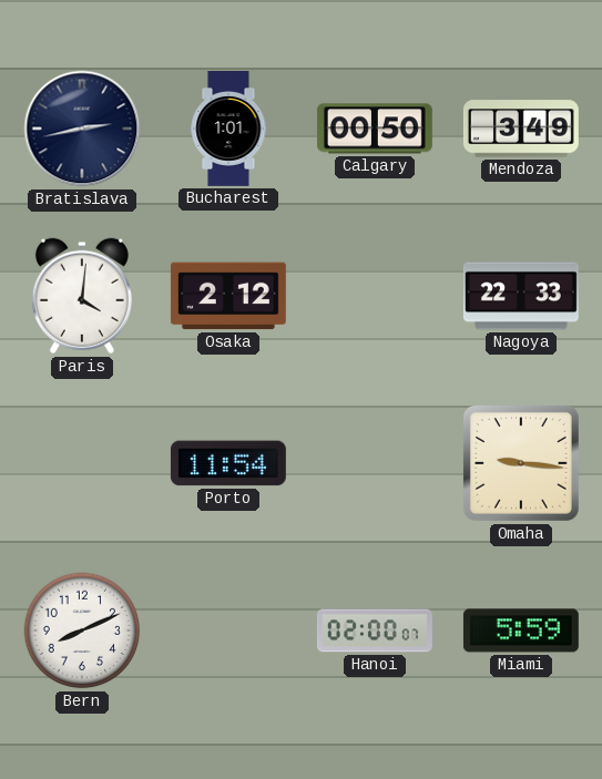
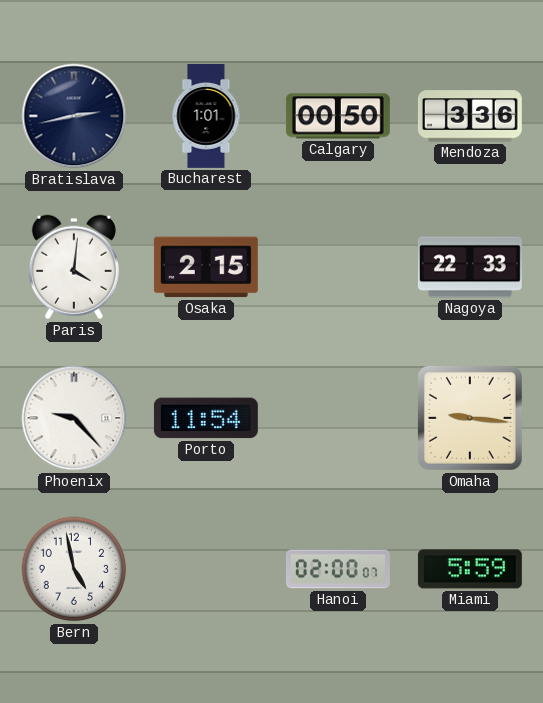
Mendoza: 3:49 -> 3:36
Osaka: 2:12 -> 2:15
Phoenix: none -> 9:23
Bern: 8:11 -> 4:58
